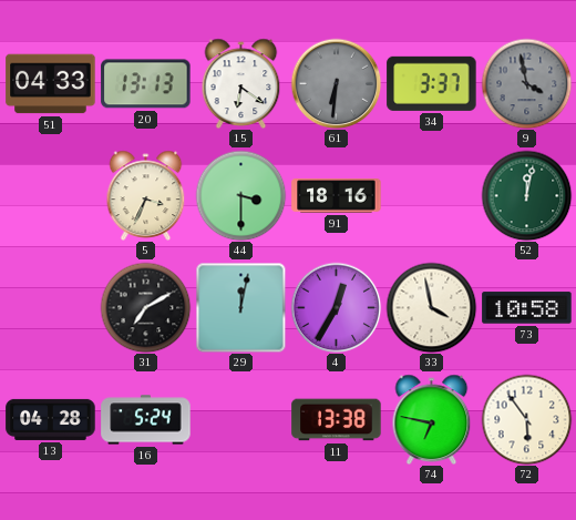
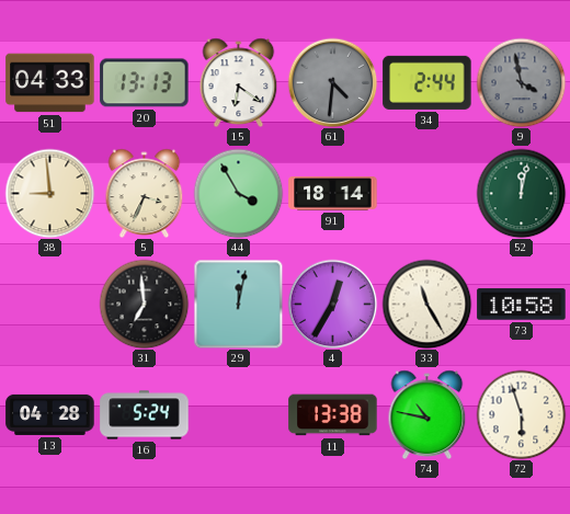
61: 6:31 -> 4:31
34: 3:37 -> 2:44
38: none -> 8:59
44: 3:30 -> 3:55
91: 18:16 -> 18:14
31: 7:10 -> 6:59
33: 3:58 -> 11:25
74: 6:47 -> 10:47
72: 5:54 -> 5:57
